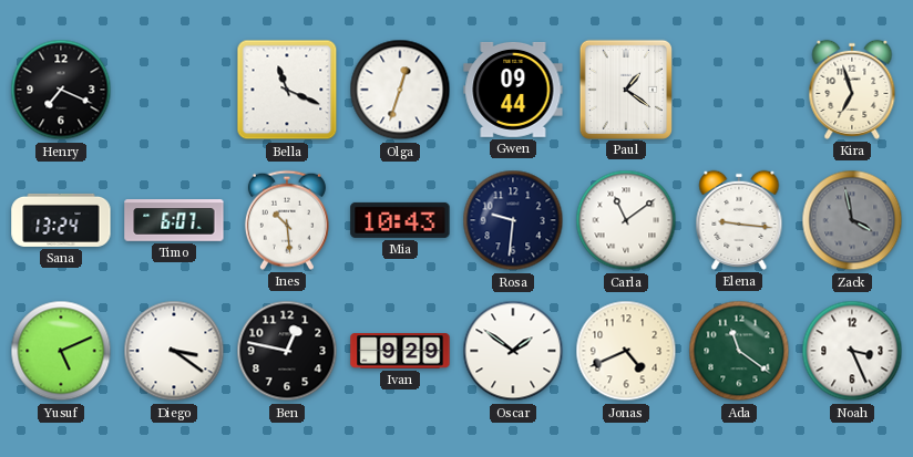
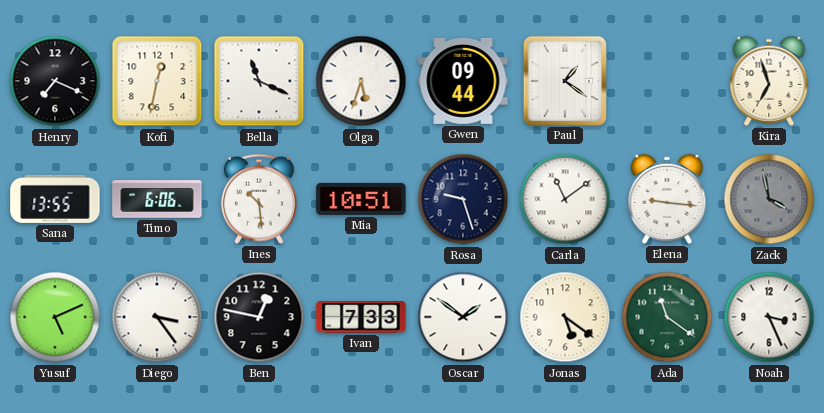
Kofi: none -> 12:32
Olga: 12:33 -> 5:33
Sana: 13:24 -> 13:55
Timo: 6:07 -> 6:06
Mia: 10:43 -> 10:51
Rosa: 9:31 -> 9:27
Diego: 3:21 -> 3:24
Ivan: 9:29 -> 7:33
Jonas: 4:41 -> 5:21
